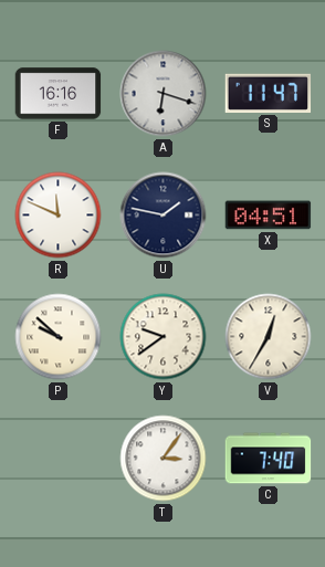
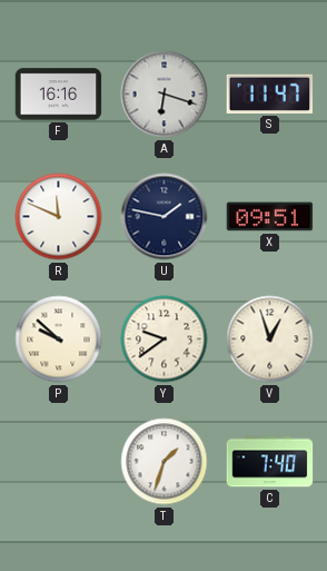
X: 04:51 -> 09:51
V: 12:35 -> 12:57
T: 3:06 -> 1:33
